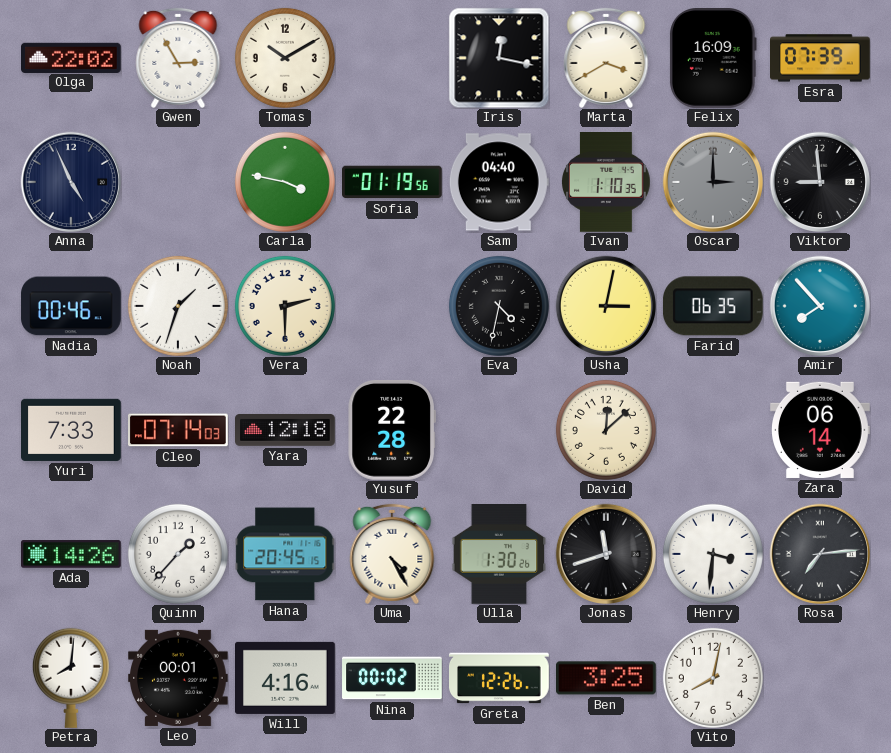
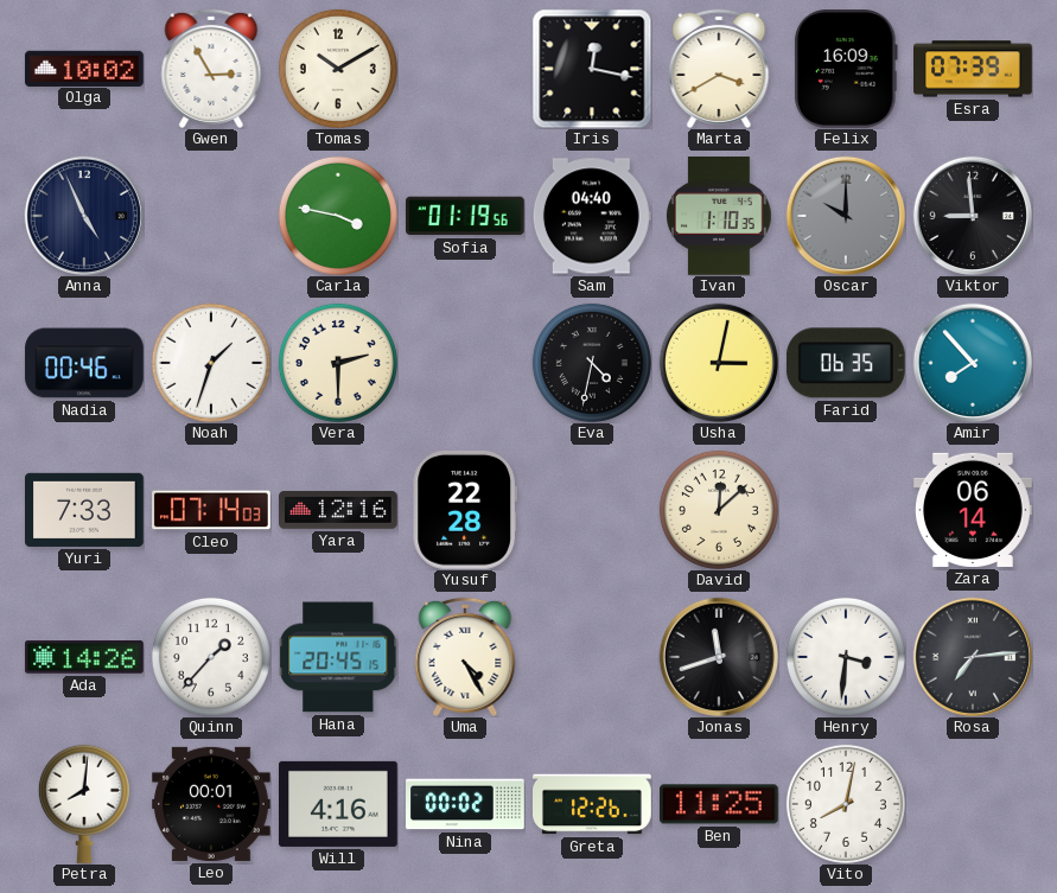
Olga: 22:02 -> 10:02
Oscar: 3:00 -> 10:00
Yara: 12:18 -> 12:16
Ulla: 1:30 -> none
Ben: 3:25 -> 11:25
